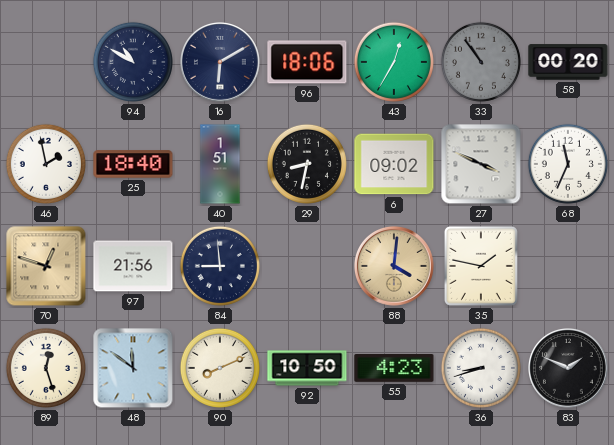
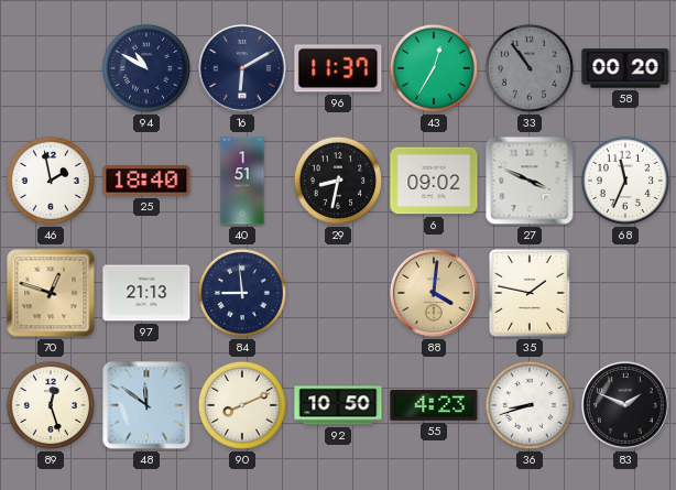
96: 18:06 -> 11:37
97: 21:56 -> 21:13
